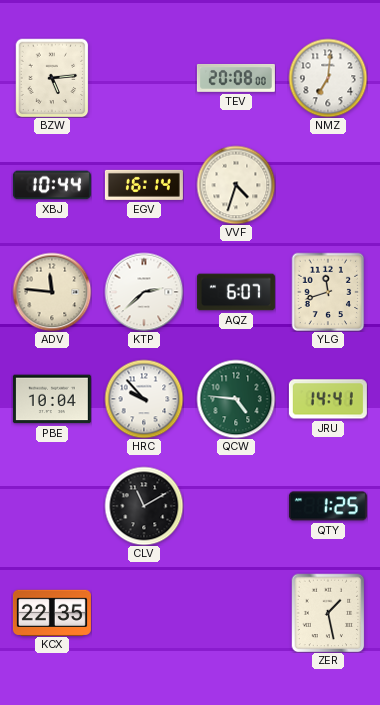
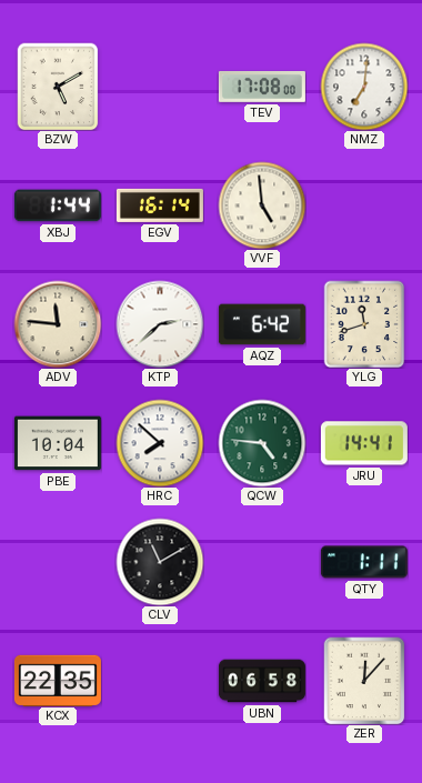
BZW: 5:14 -> 5:10
TEV: 20:08 -> 17:08
XBJ: 10:44 -> 1:44
VVF: 4:33 -> 4:59
AQZ: 6:07 -> 6:42
HRC: 9:53 -> 7:52
QTY: 1:25 -> 1:11
UBN: none -> 06:58
ZER: 1:28 -> 12:07
